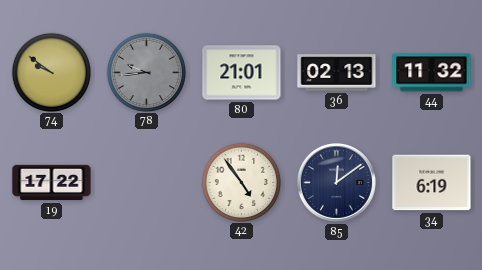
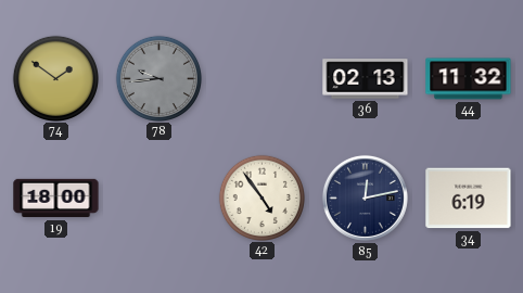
74: 9:51 -> 1:51
80: 21:01 -> none
19: 17:22 -> 18:00
85: 12:09 -> 12:13
